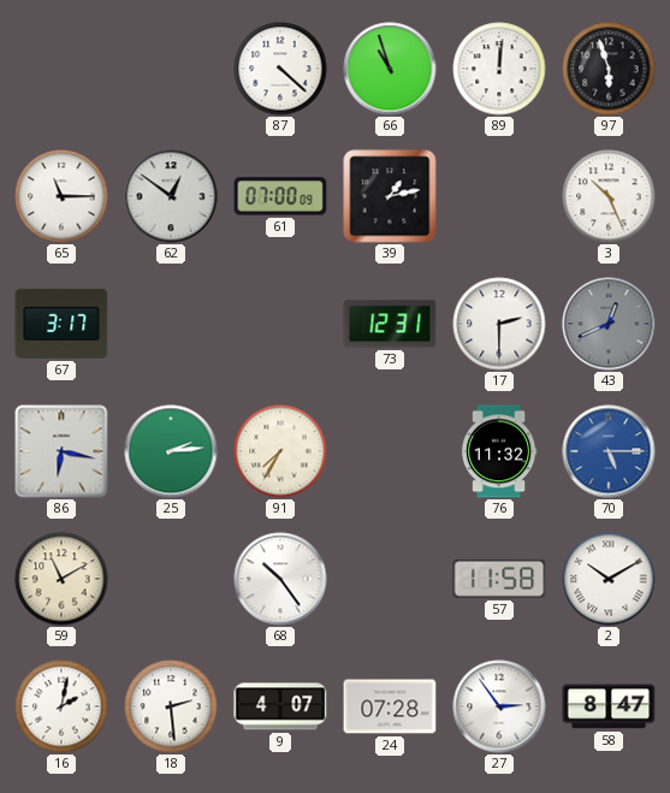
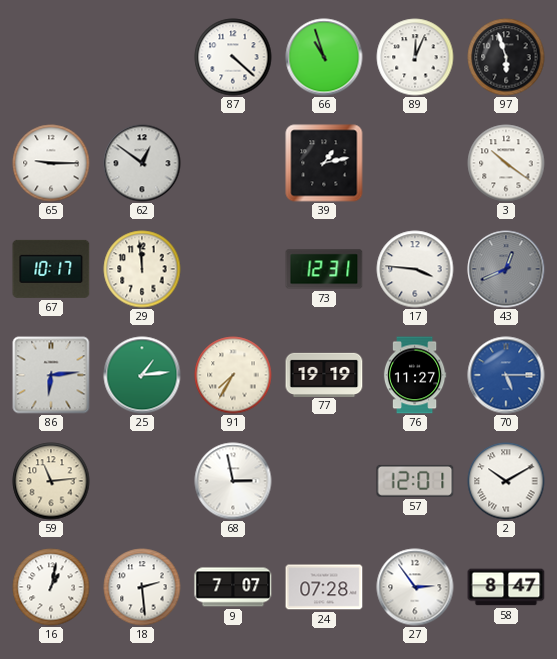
89: 12:01 -> 12:04
65: 11:15 -> 9:15
61: 07:00 -> none
3: 10:26 -> 10:21
67: 3:17 -> 10:17
29: none -> 11:59
17: 2:30 -> 3:46
86: 6:17 -> 6:14
25: 2:14 -> 1:14
77: none -> 19:19
76: 11:32 -> 11:27
59: 11:10 -> 11:14
68: 10:24 -> 2:58
57: 11:58 -> 12:01
16: 2:02 -> 1:02
9: 4:07 -> 7:07
